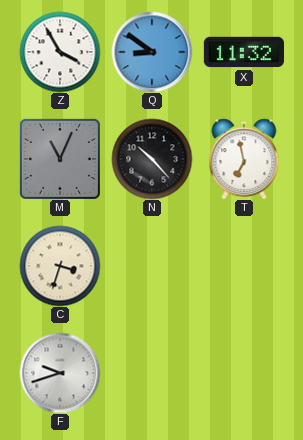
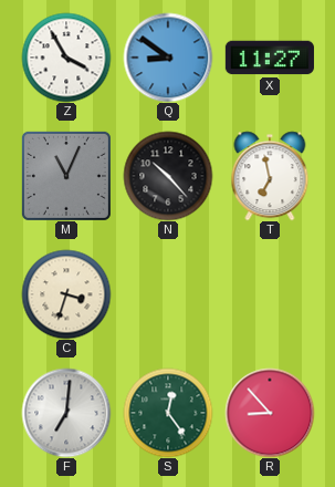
X: 11:32 -> 11:27
F: 9:42 -> 7:01
S: none -> 12:24
R: none -> 8:53
